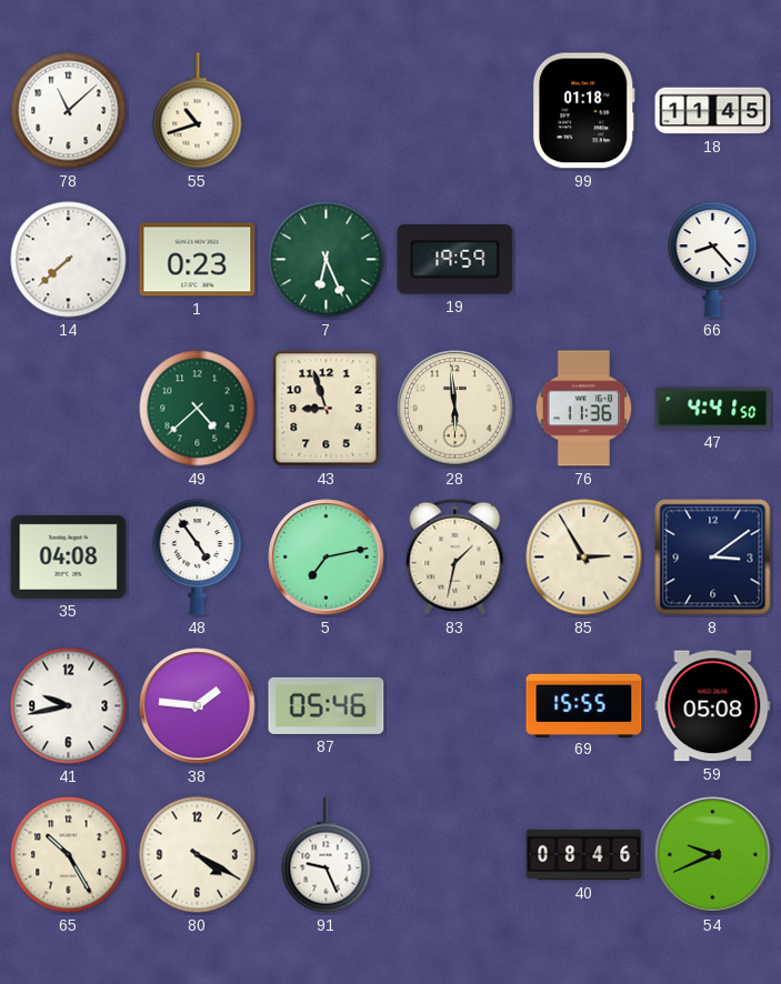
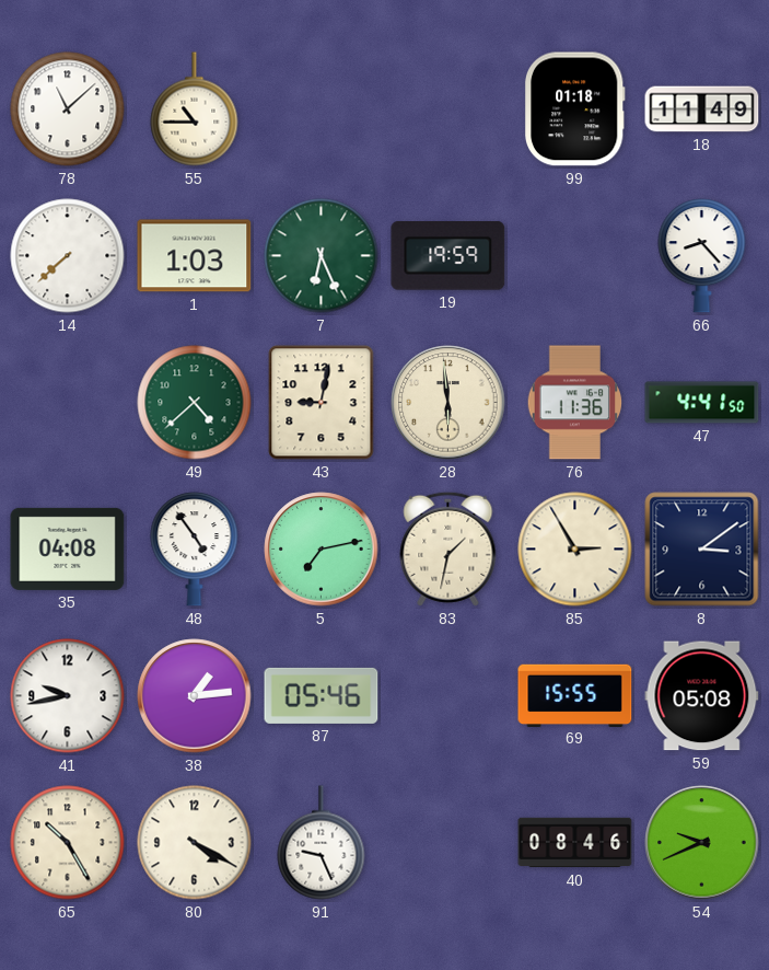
55: 10:42 -> 10:45
18: 11:45 -> 11:49
1: 0:23 -> 1:03
43: 8:57 -> 9:02
38: 1:46 -> 1:14
